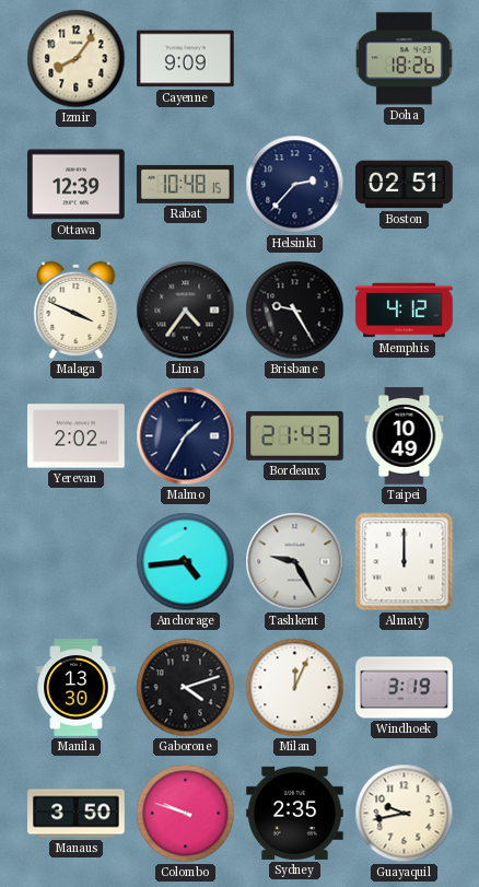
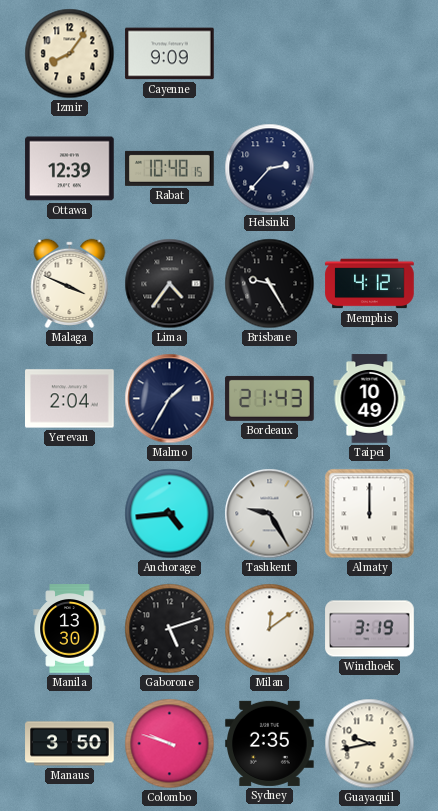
Doha: 18:26 -> none
Boston: 02:51 -> none
Yerevan: 2:02 -> 2:04
Gaborone: 4:12 -> 5:12
Milan: 12:04 -> 12:09
